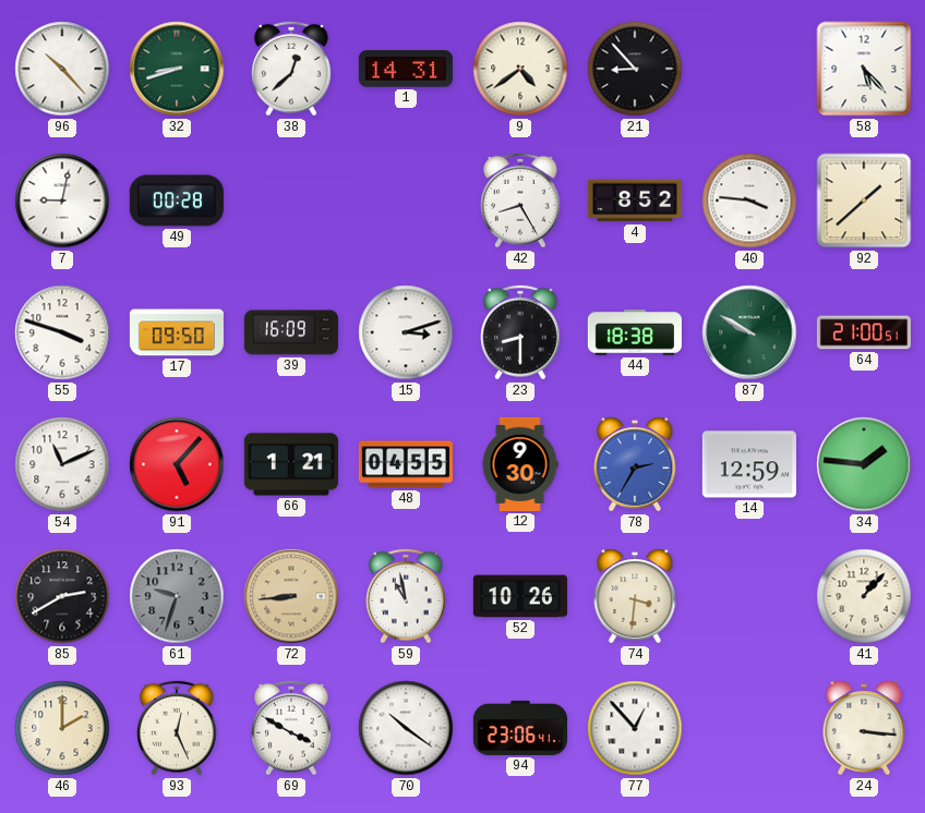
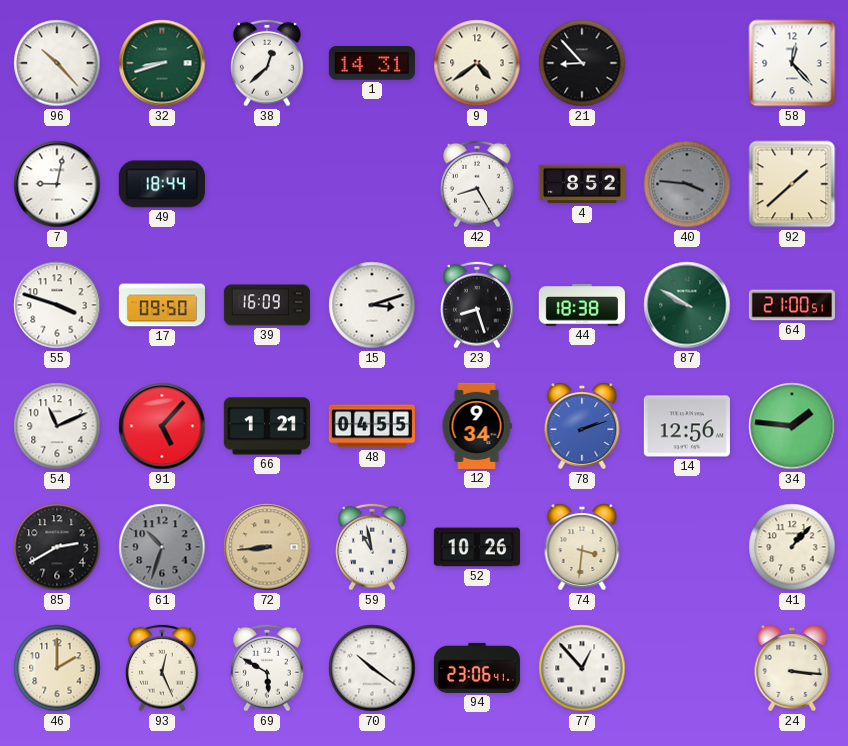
58: 5:23 -> 12:23
49: 00:28 -> 18:44
40 dial: white -> grey
23: 8:30 -> 8:27
12: 9:30 -> 9:34
78: 2:35 -> 2:12
14: 12:59 -> 12:56
61: 9:33 -> 10:33
69: 3:50 -> 5:50
